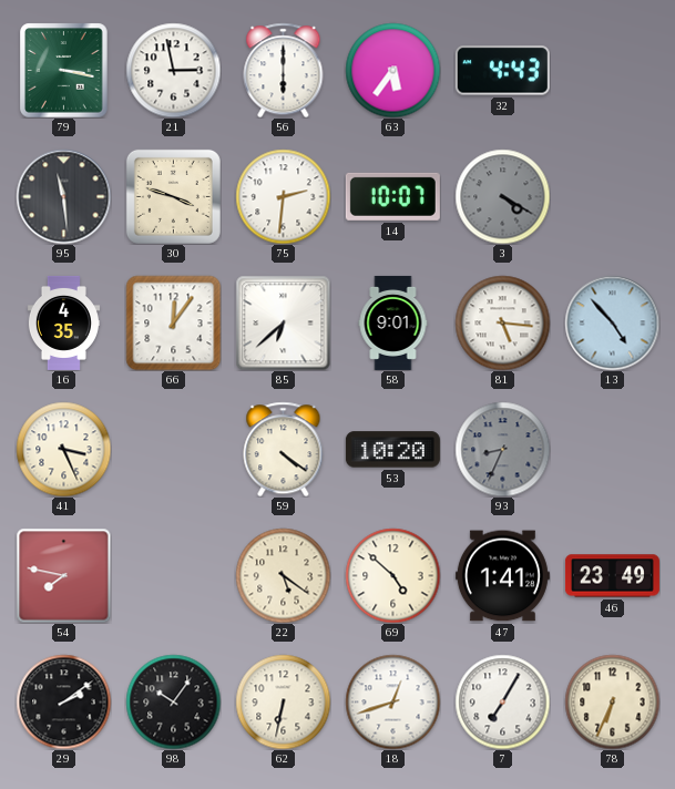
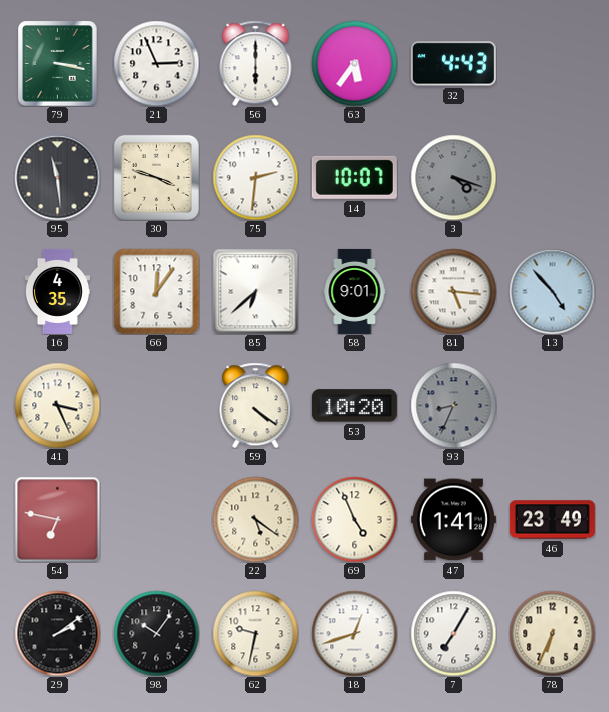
21: 2:58 -> 2:56
3: 4:20 -> 4:18
54: 7:47 -> 6:47
69: 4:52 -> 4:56
62: 6:32 -> 9:32
